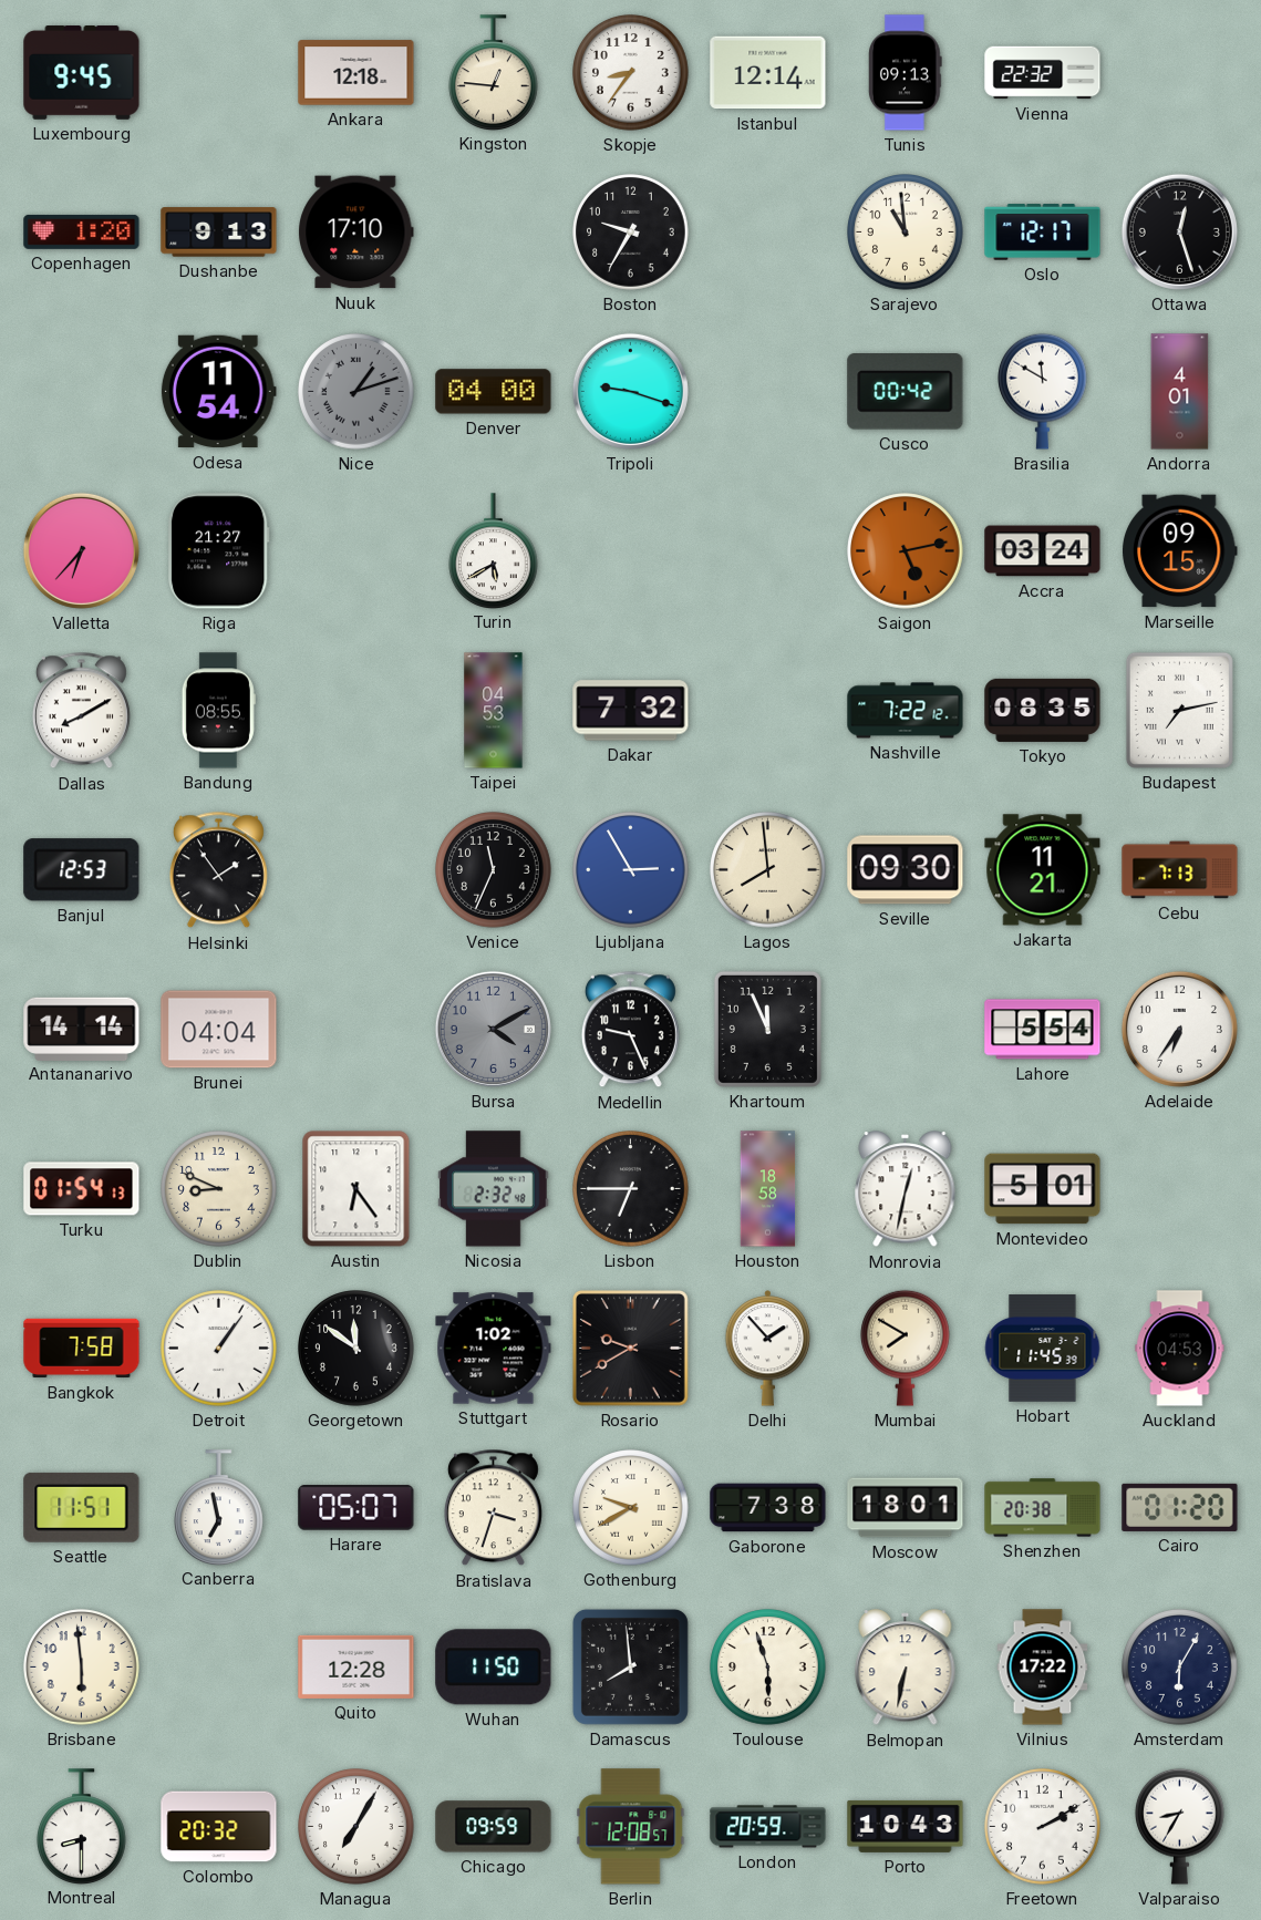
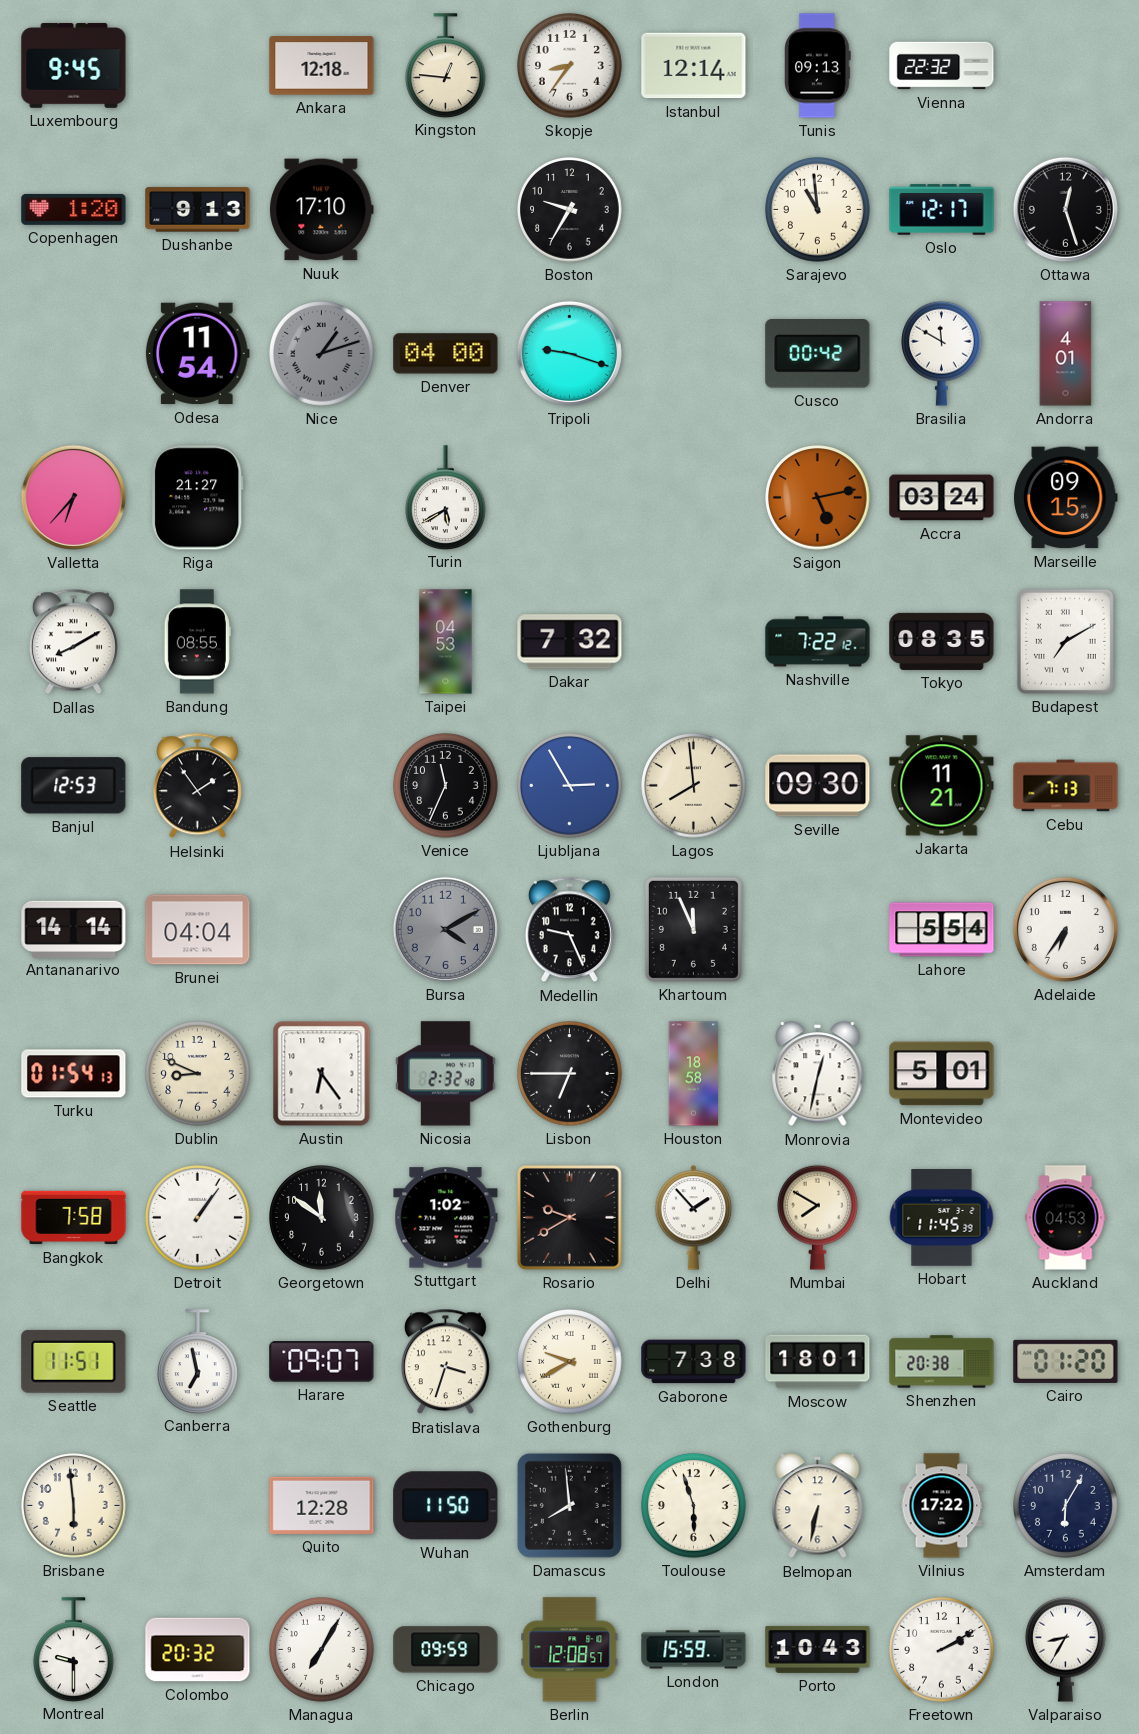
Budapest: 7:13 -> 7:10
Harare: 05:07 -> 09:07
Montreal: 8:30 -> 9:30
London: 20:59 -> 15:59
